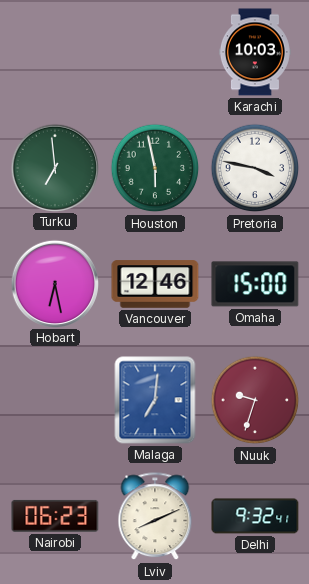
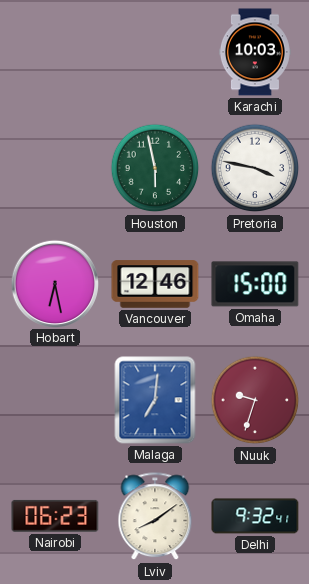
Turku: 6:59 -> none
Lviv: 8:11 -> 8:09
